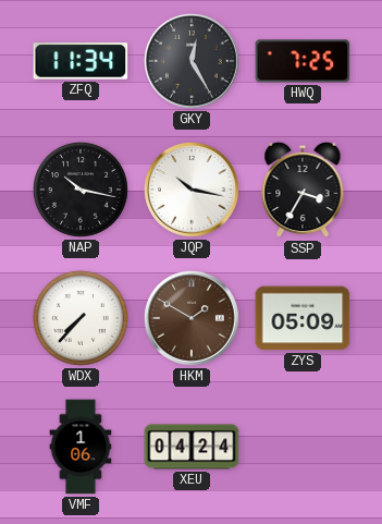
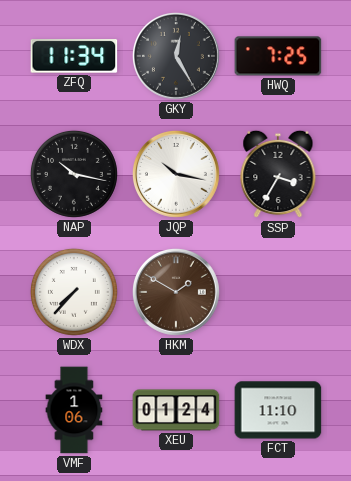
ZYS: 05:09 -> none
XEU: 04:24 -> 01:24
FCT: none -> 11:10
